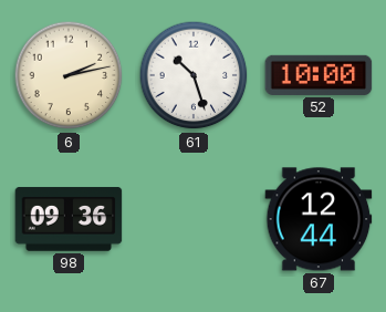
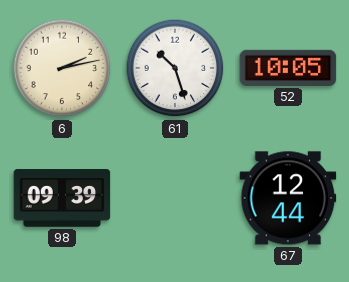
52: 10:00 -> 10:05
98: 09:36 -> 09:39
